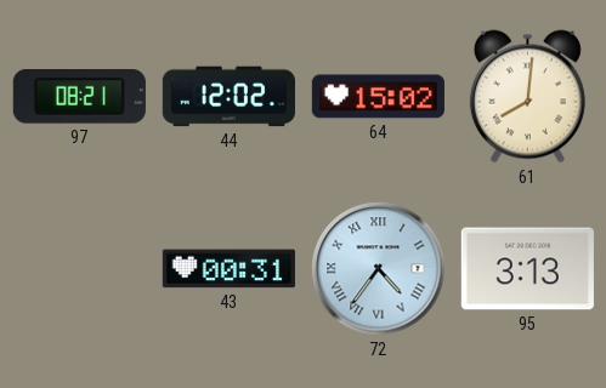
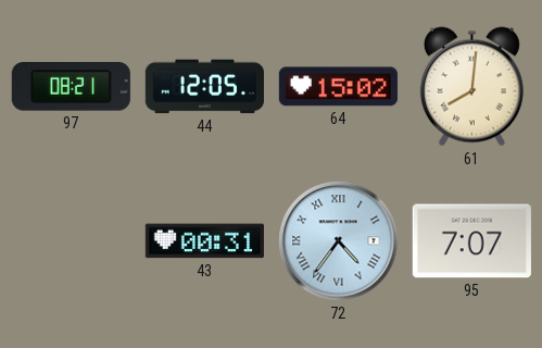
44: 12:02 -> 12:05
95: 3:13 -> 7:07
